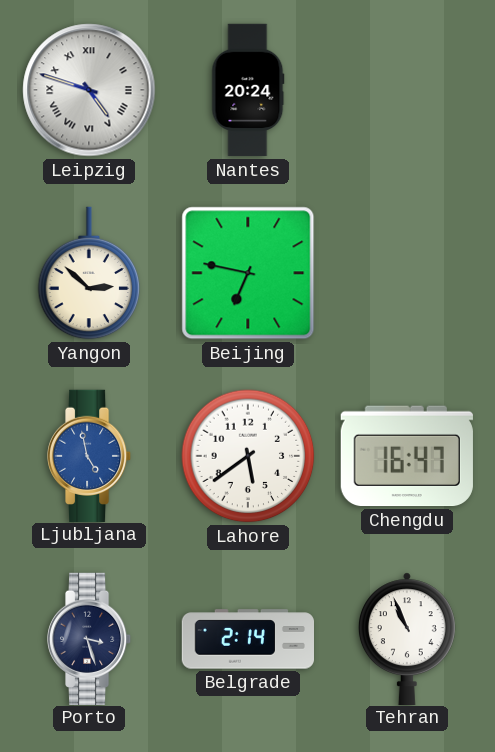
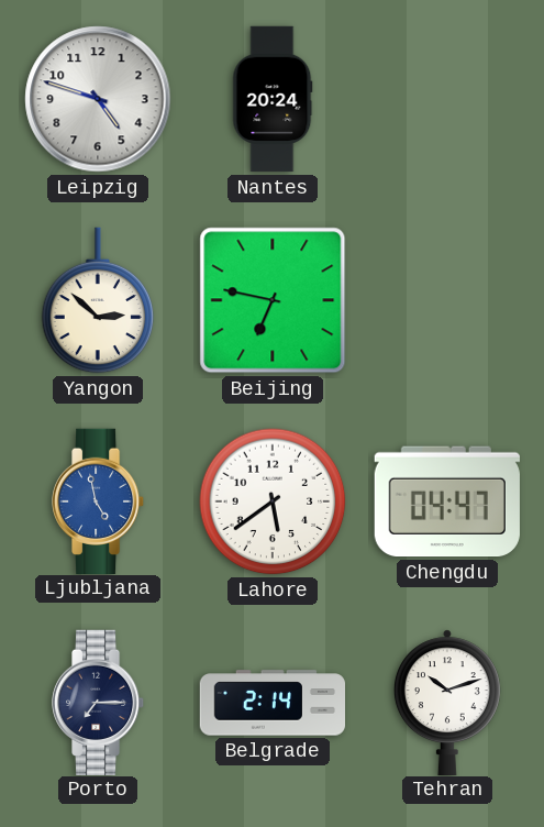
Leipzig numerals: Roman -> Arabic
Chengdu: 16:47 -> 04:47
Porto: 3:27 -> 7:15
Tehran: 10:56 -> 10:12
